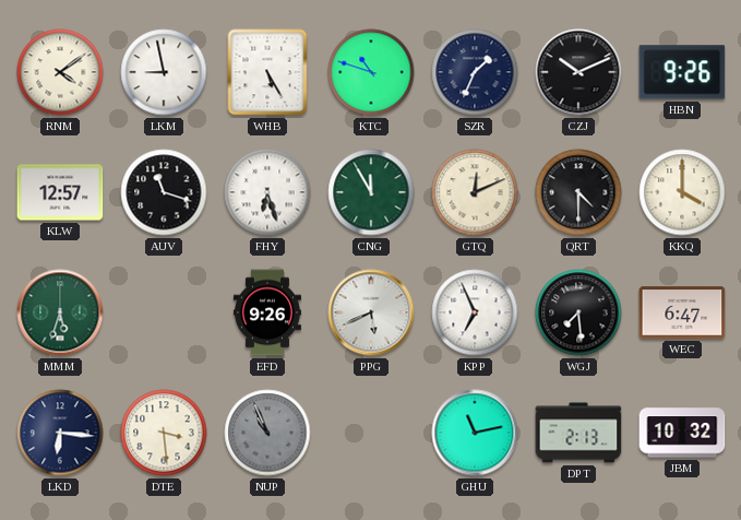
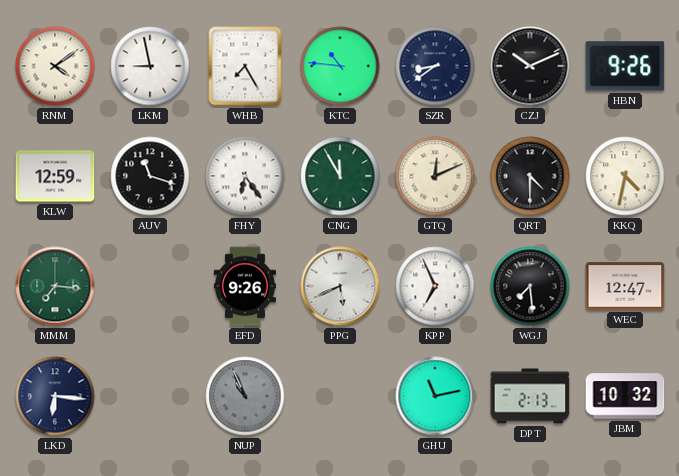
WHB: 5:25 -> 7:25
KTC: 10:48 -> 10:46
SZR: 1:34 -> 8:39
KLW: 12:57 -> 12:59
FHY: 6:27 -> 6:24
KKQ: 4:00 -> 4:32
MMM: 5:33 -> 7:16
WEC: 6:47 -> 12:47
DTE: 3:29 -> none
